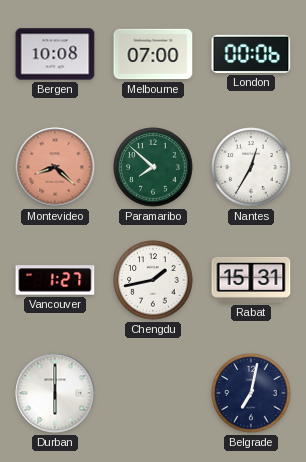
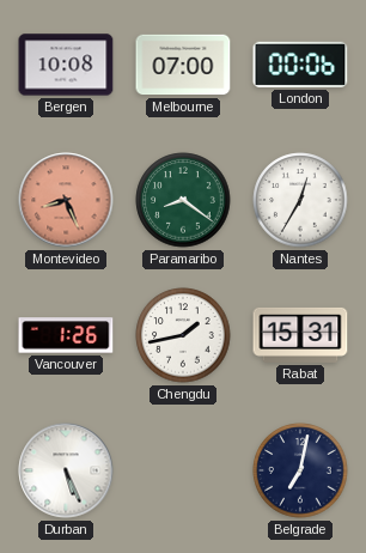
Montevideo: 8:22 -> 8:26
Paramaribo: 7:52 -> 8:21
Vancouver: 1:27 -> 1:26
Durban: 6:00 -> 5:26
